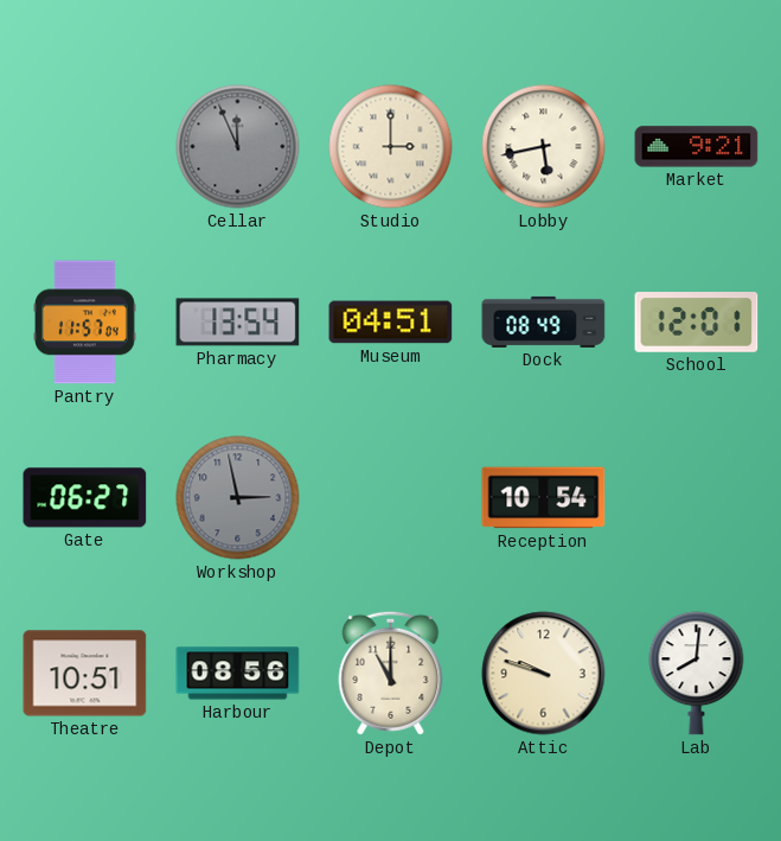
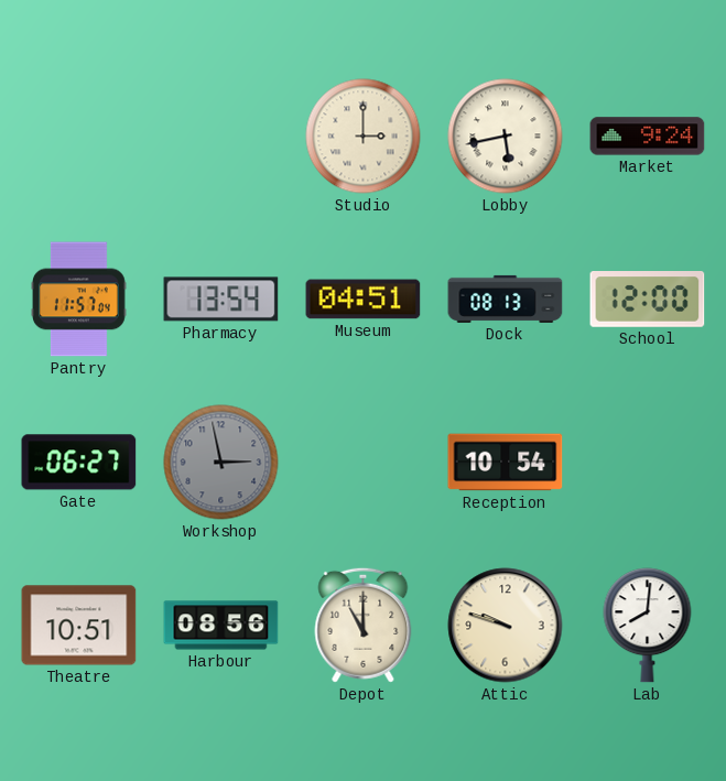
Cellar: 11:56 -> none
Market: 9:21 -> 9:24
Dock: 08:49 -> 08:13
School: 12:01 -> 12:00
